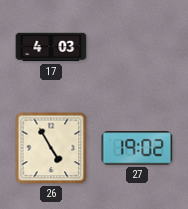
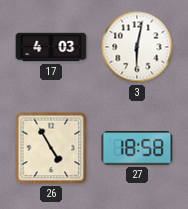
3: none -> 6:02
27: 19:02 -> 18:58
